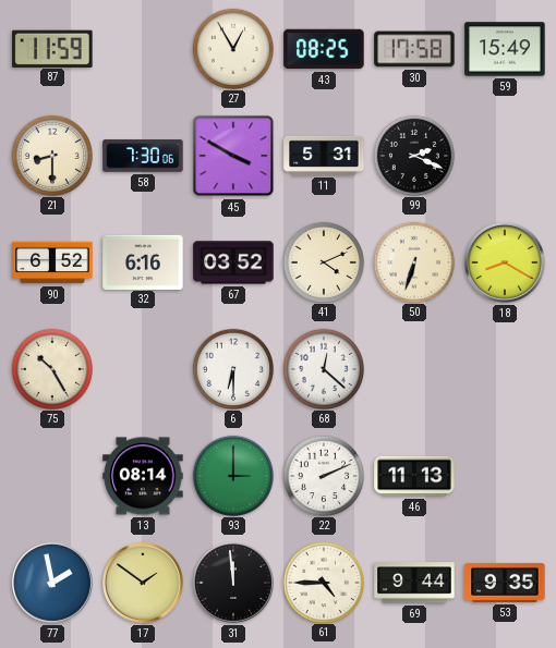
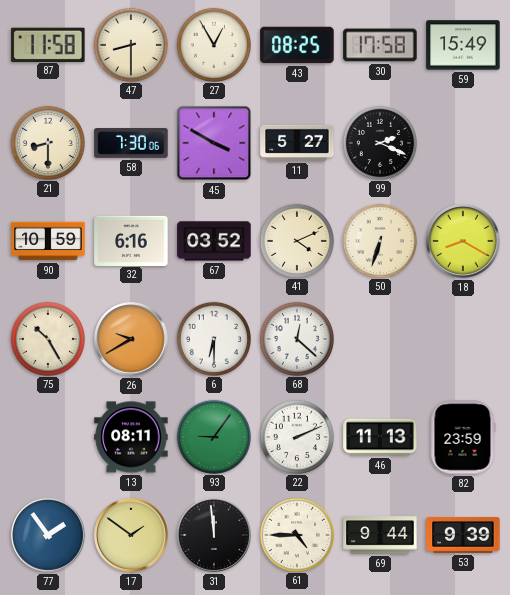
87: 11:59 -> 11:58
47: none -> 8:30
11: 5:31 -> 5:27
90: 6:52 -> 10:59
26: none -> 9:40
13: 08:14 -> 08:11
93: 3:00 -> 9:06
82: none -> 23:59
77: 1:58 -> 1:54
53: 9:35 -> 9:39
